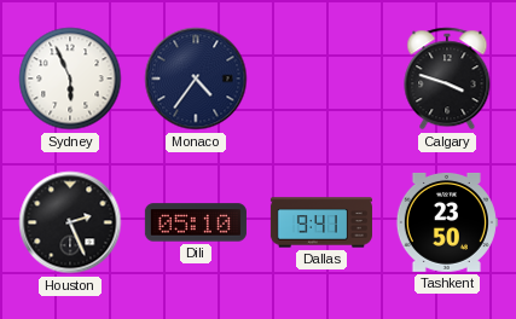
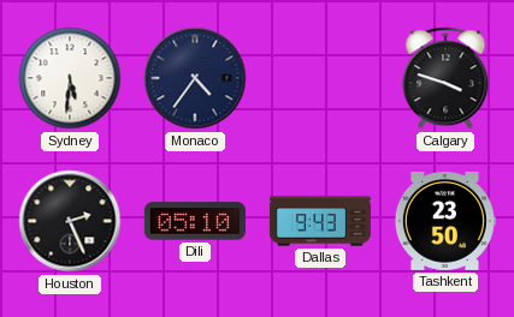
Sydney: 5:56 -> 5:31
Dallas: 9:41 -> 9:43
